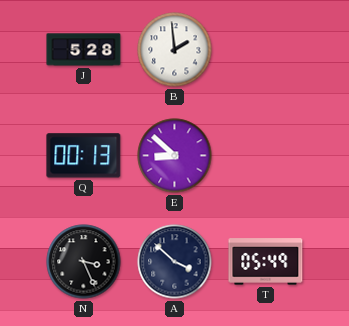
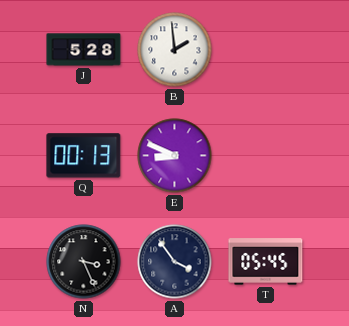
E: 8:52 -> 8:49
A: 3:52 -> 3:54
T: 05:49 -> 05:45
